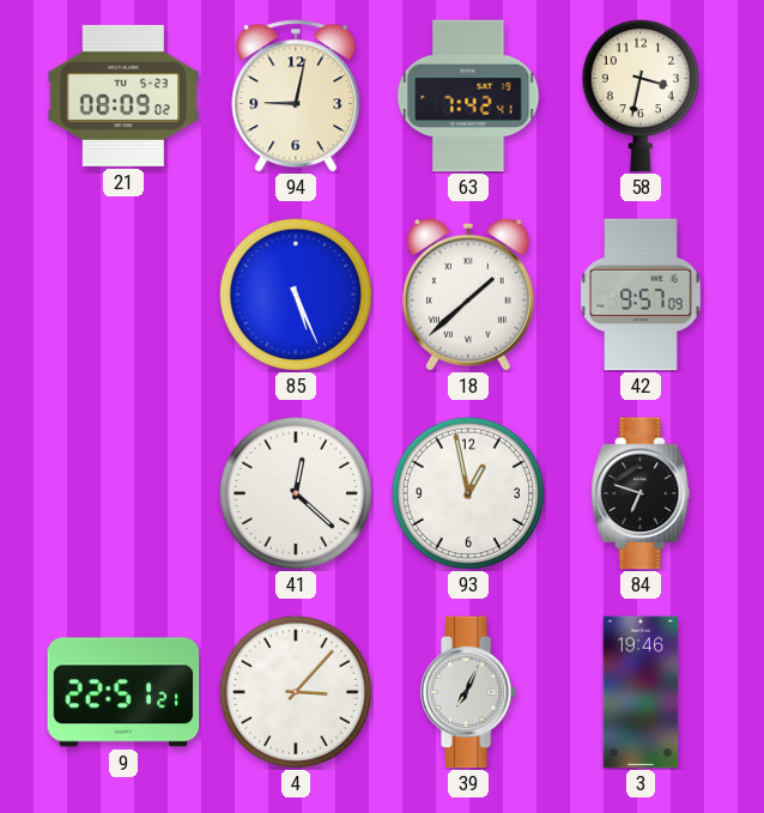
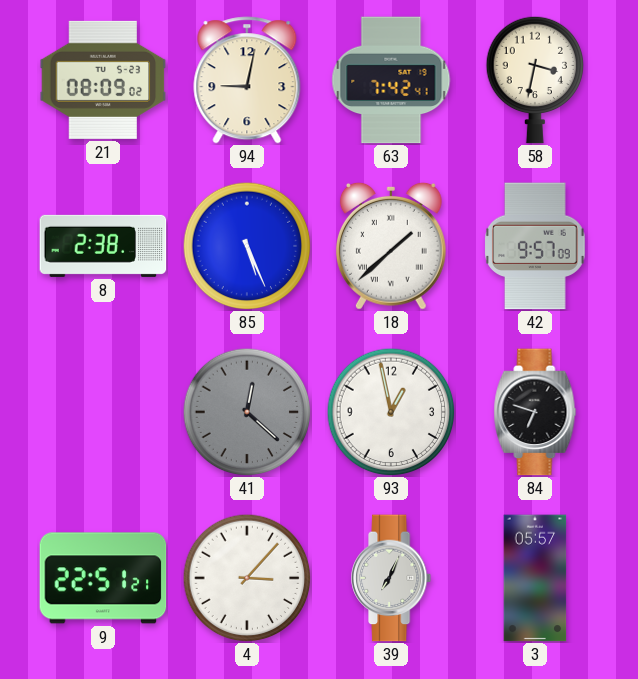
8: none -> 2:38
41 dial: white -> grey
3: 19:46 -> 05:57
